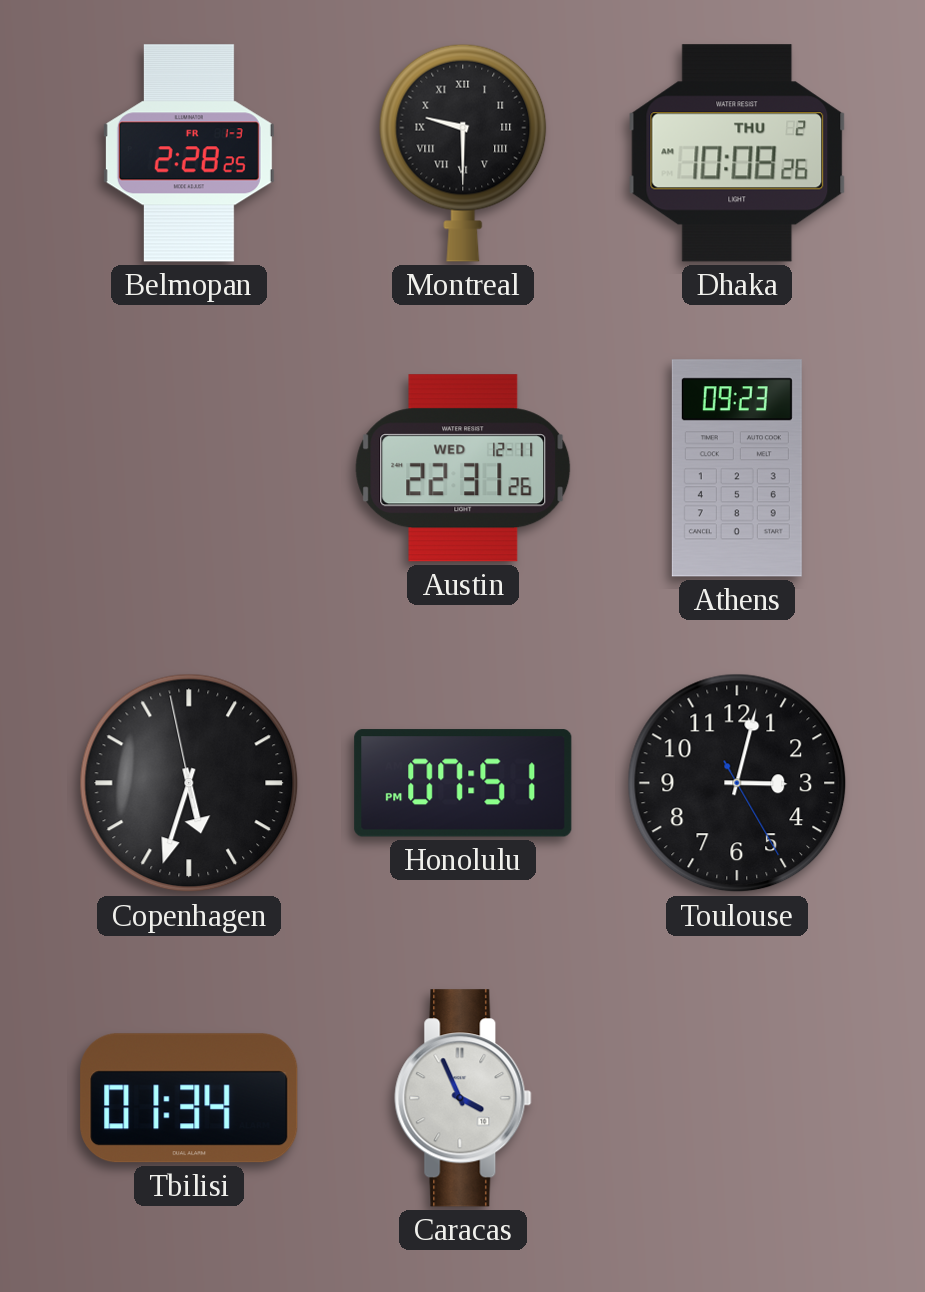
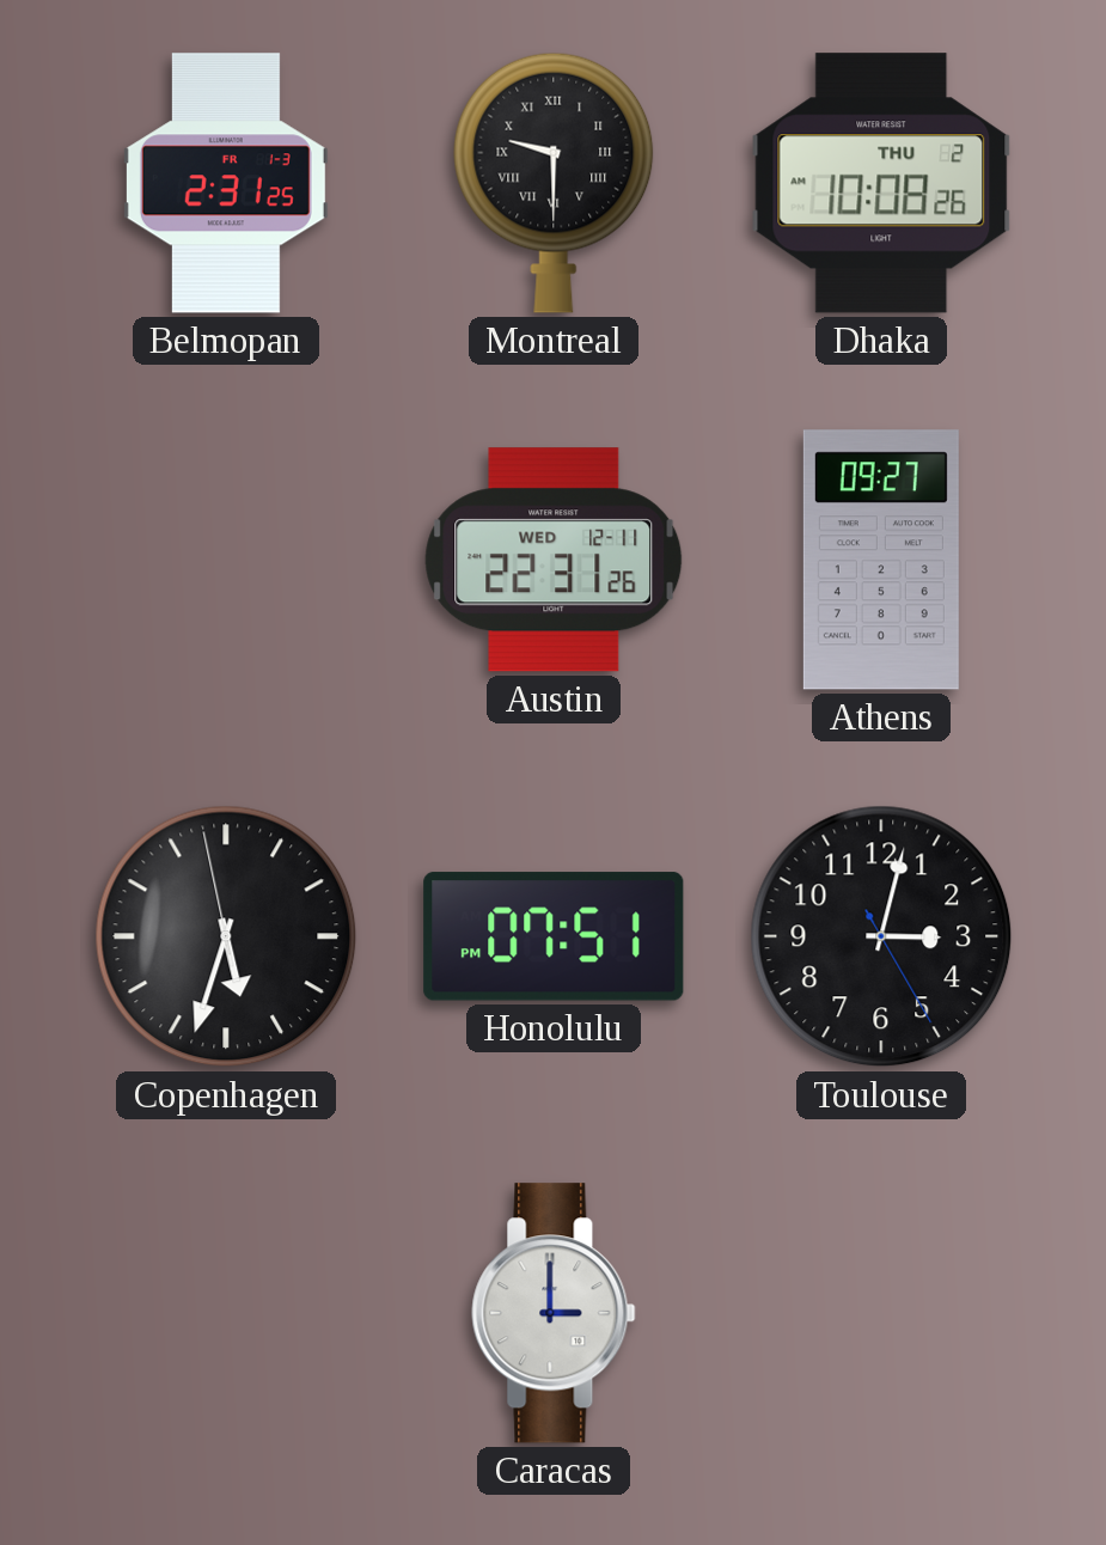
Belmopan: 2:28 -> 2:31
Athens: 09:23 -> 09:27
Tbilisi: 01:34 -> none
Caracas: 3:56 -> 3:00
